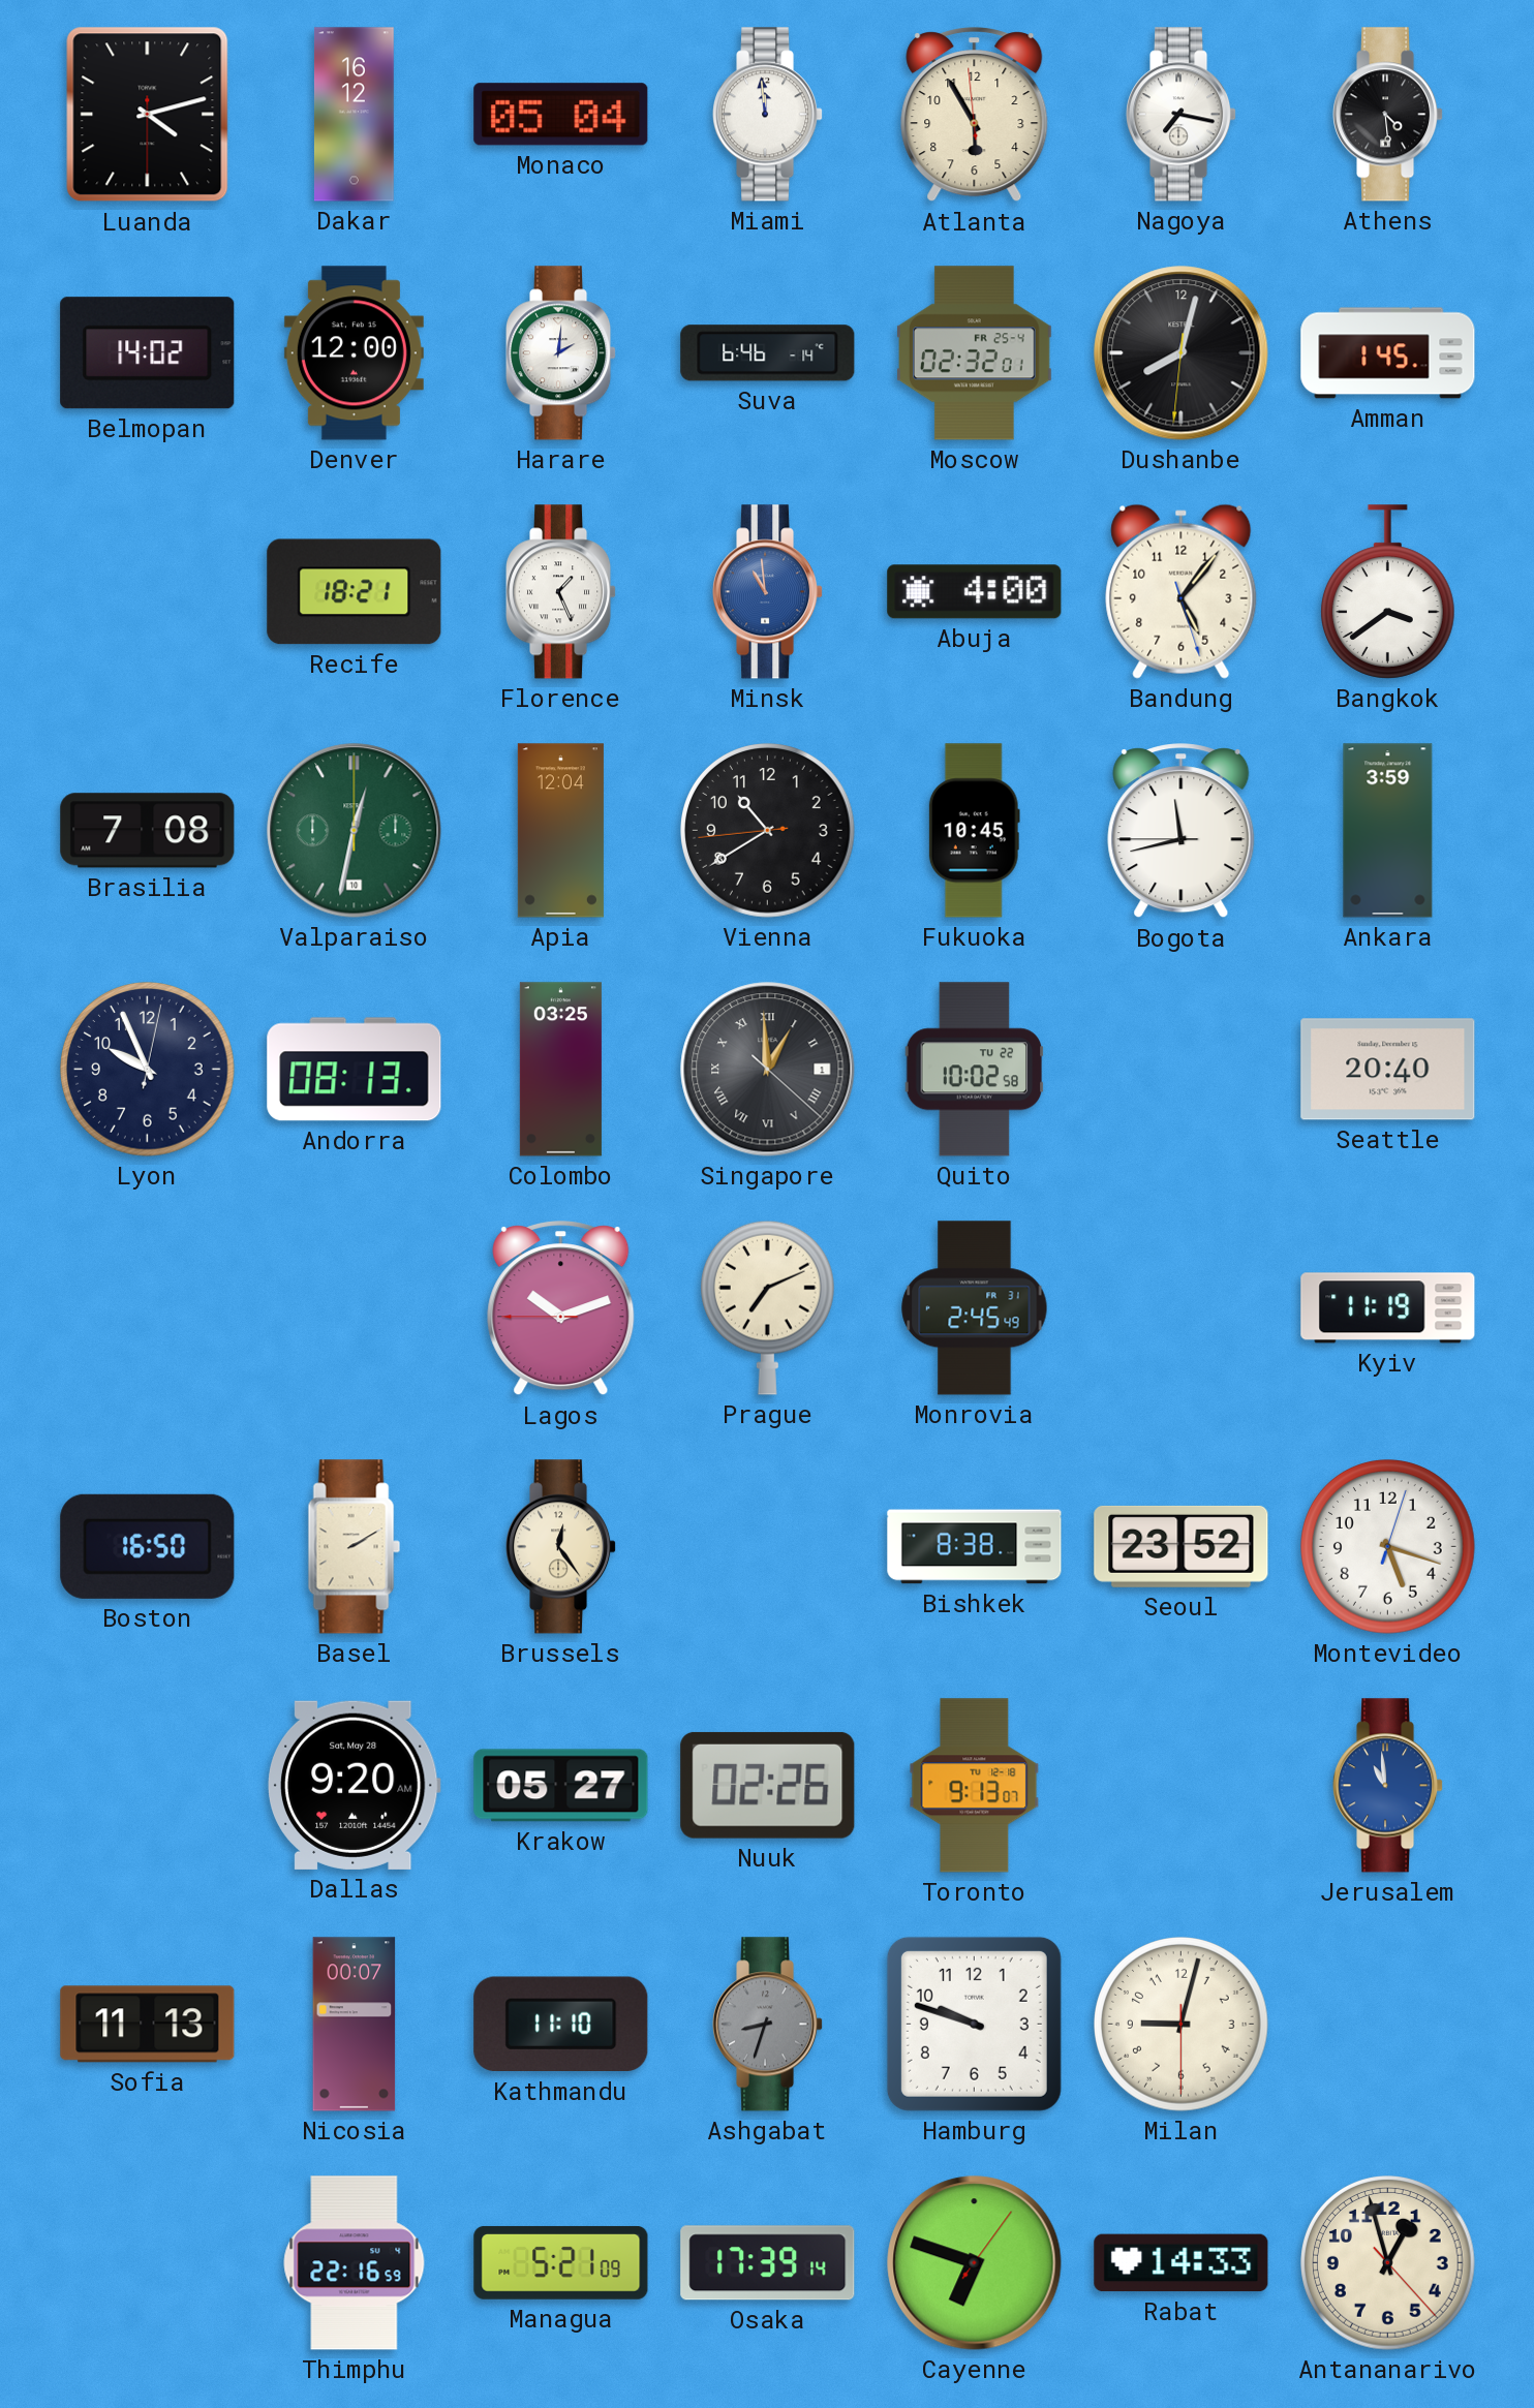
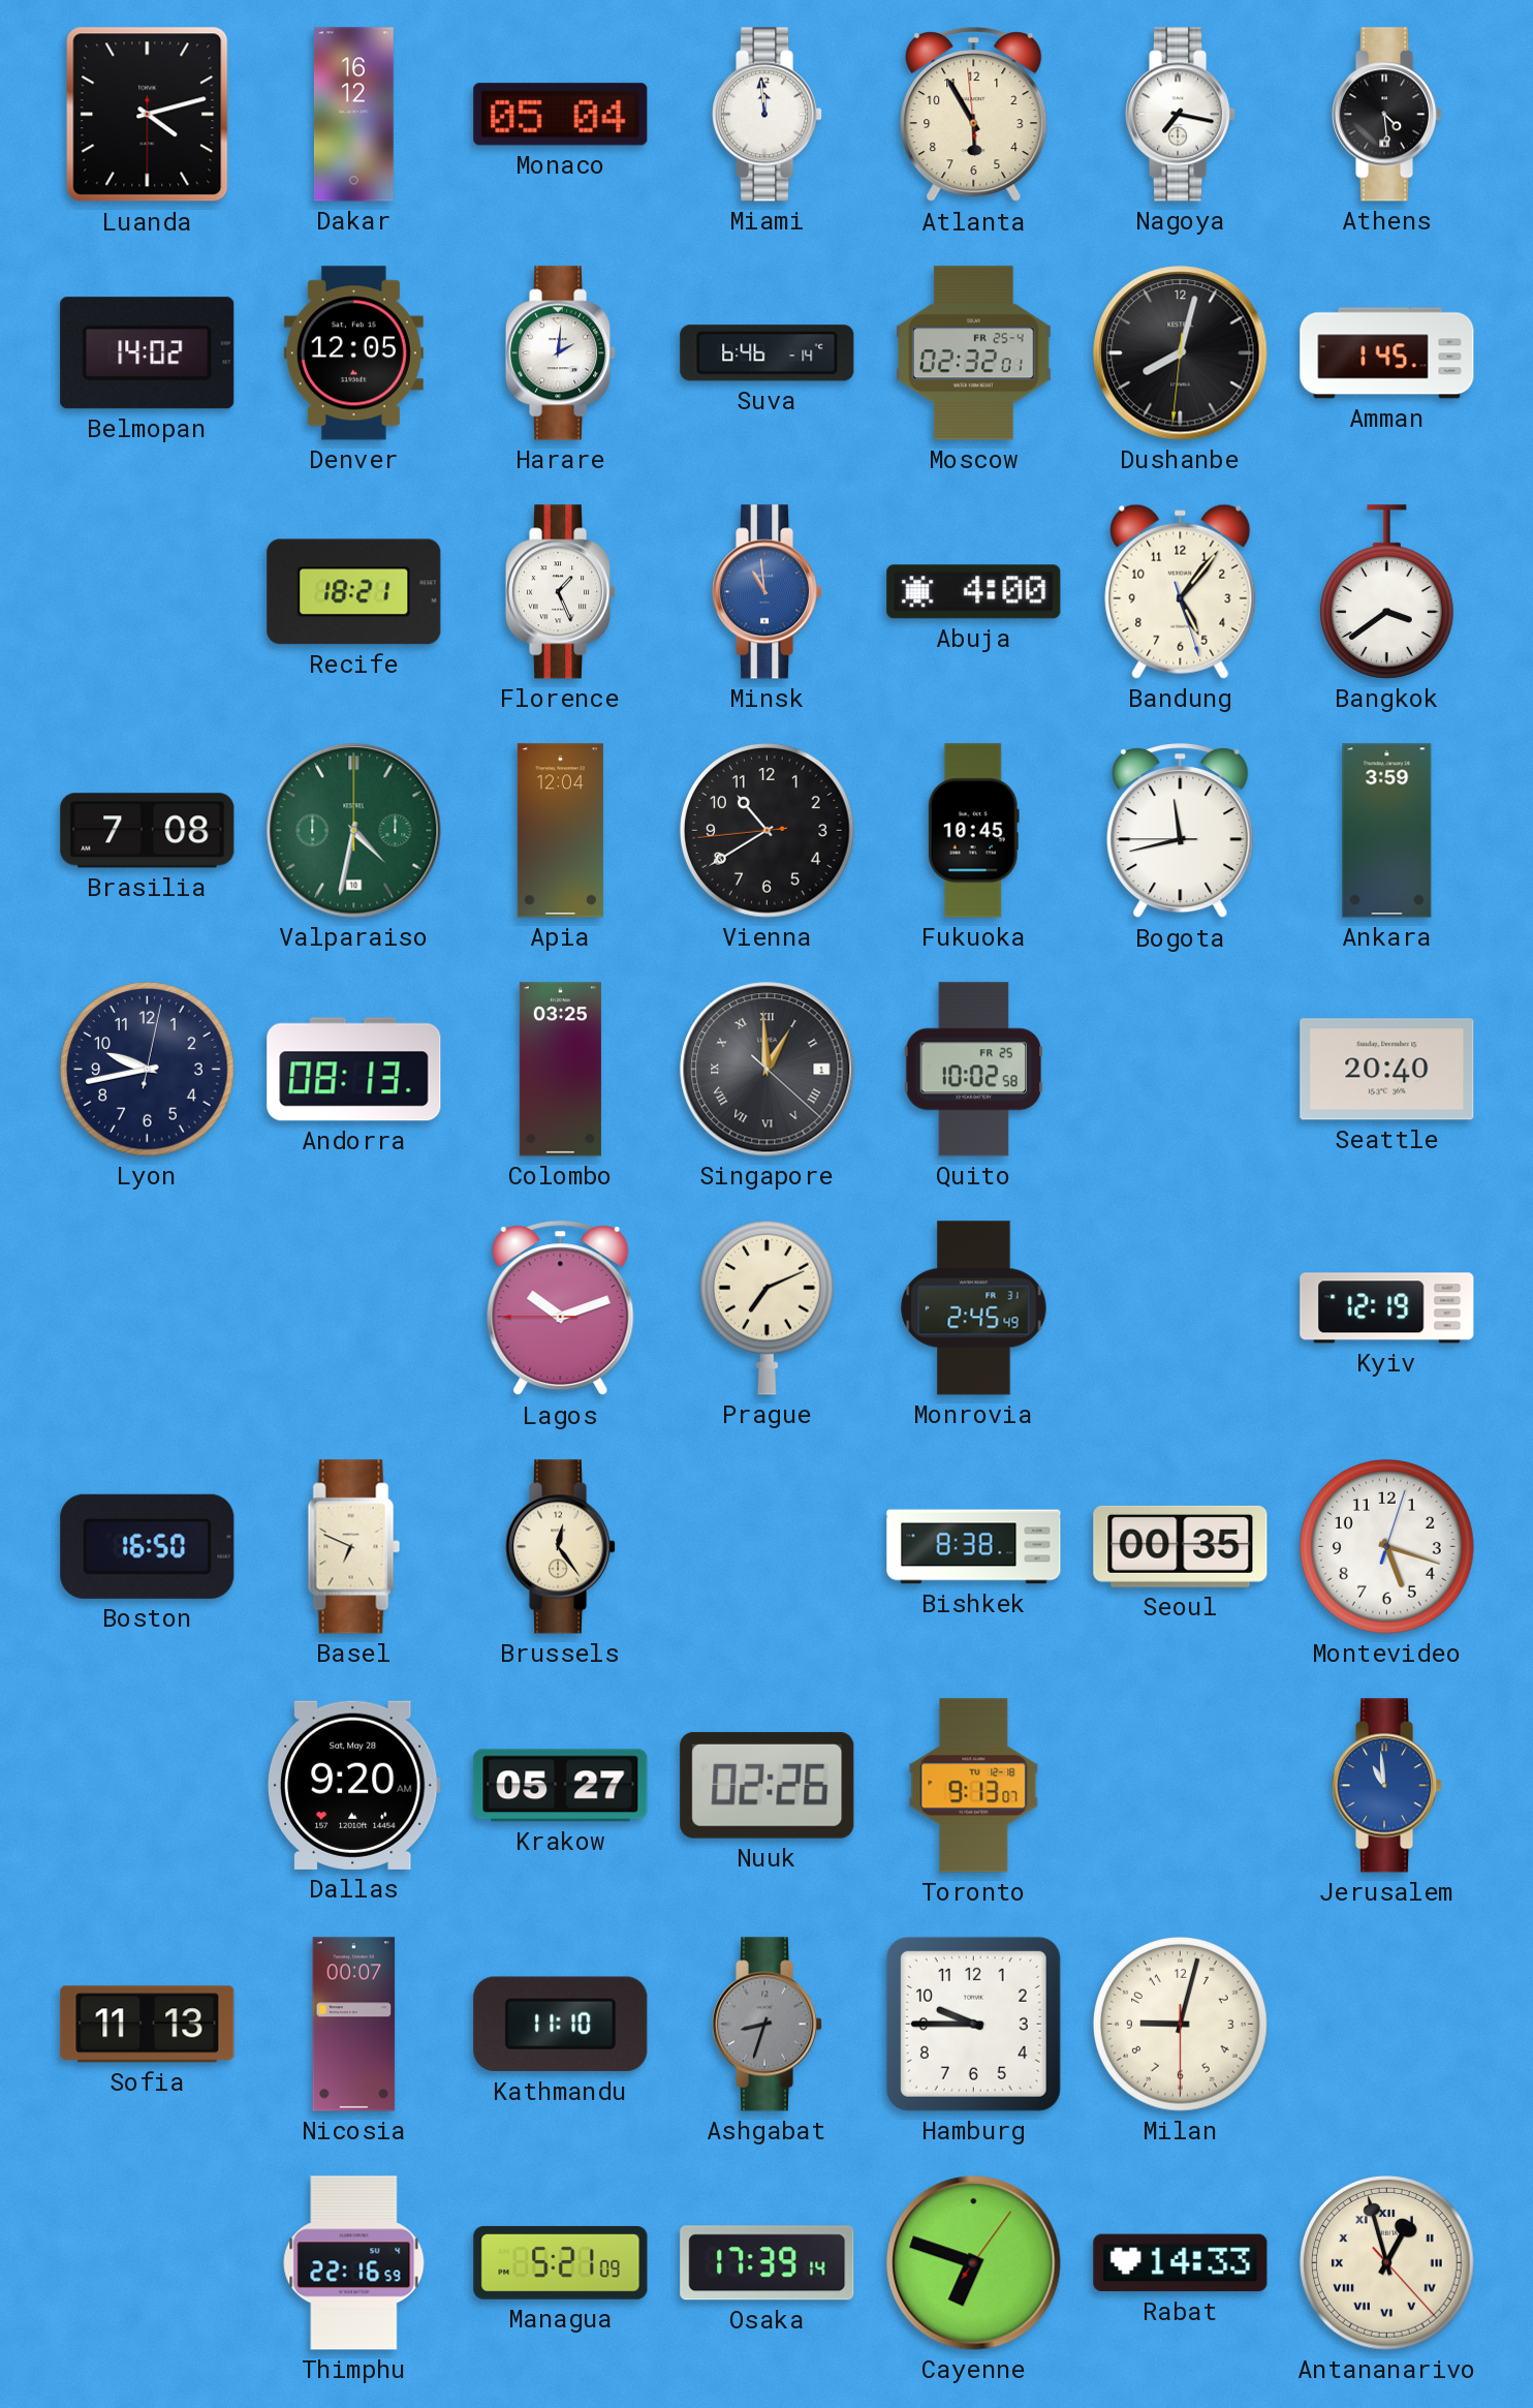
Denver: 12:00 -> 12:05
Valparaiso: 12:32 -> 4:32
Lyon: 9:56 -> 9:43
Quito date: TU 22 -> FR 25
Kyiv: 11:19 -> 12:19
Basel: 2:10 -> 6:49
Seoul: 23:52 -> 00:35
Hamburg: 9:48 -> 9:45
Antananarivo numerals: Arabic -> Roman
